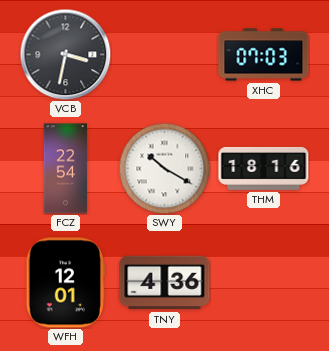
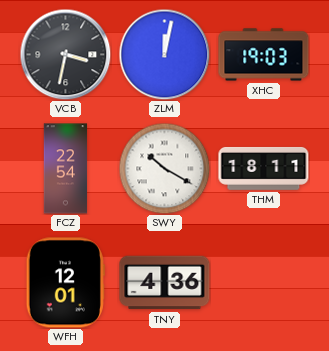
ZLM: none -> 12:02
XHC: 07:03 -> 19:03
THM: 18:16 -> 18:11
